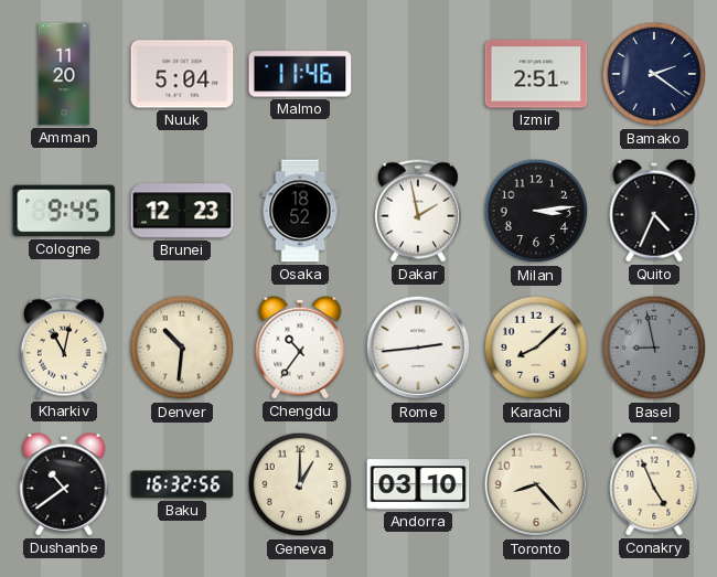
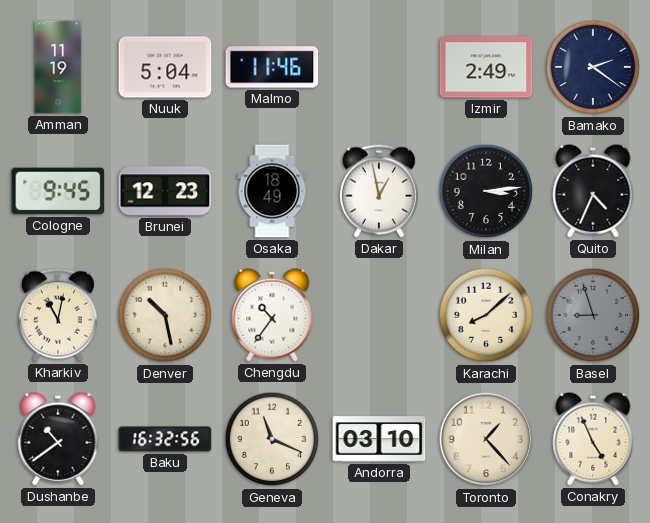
Amman: 11:20 -> 11:19
Izmir: 2:51 -> 2:49
Osaka: 18:52 -> 18:49
Dakar: 1:58 -> 12:58
Denver: 10:31 -> 10:28
Rome: 2:44 -> none
Basel: 8:58 -> 8:57
Geneva: 1:00 -> 11:19
Toronto: 8:23 -> 1:23
